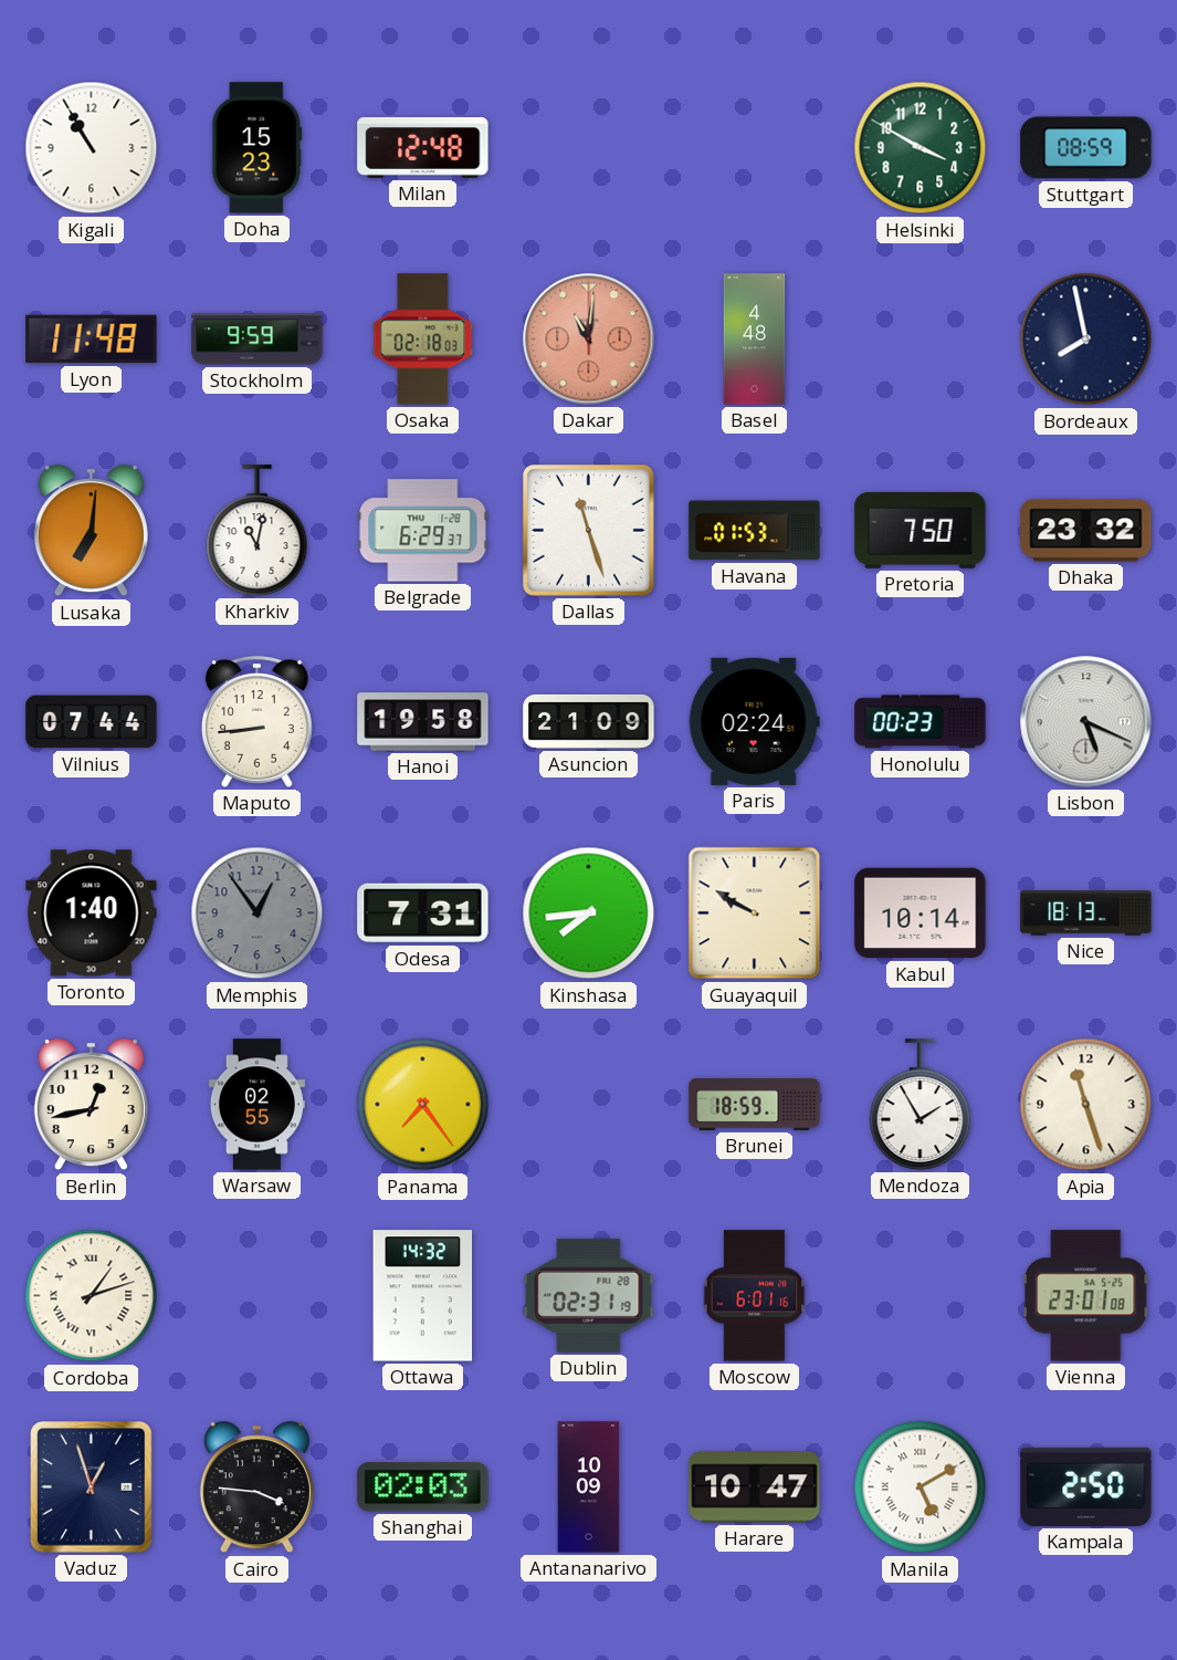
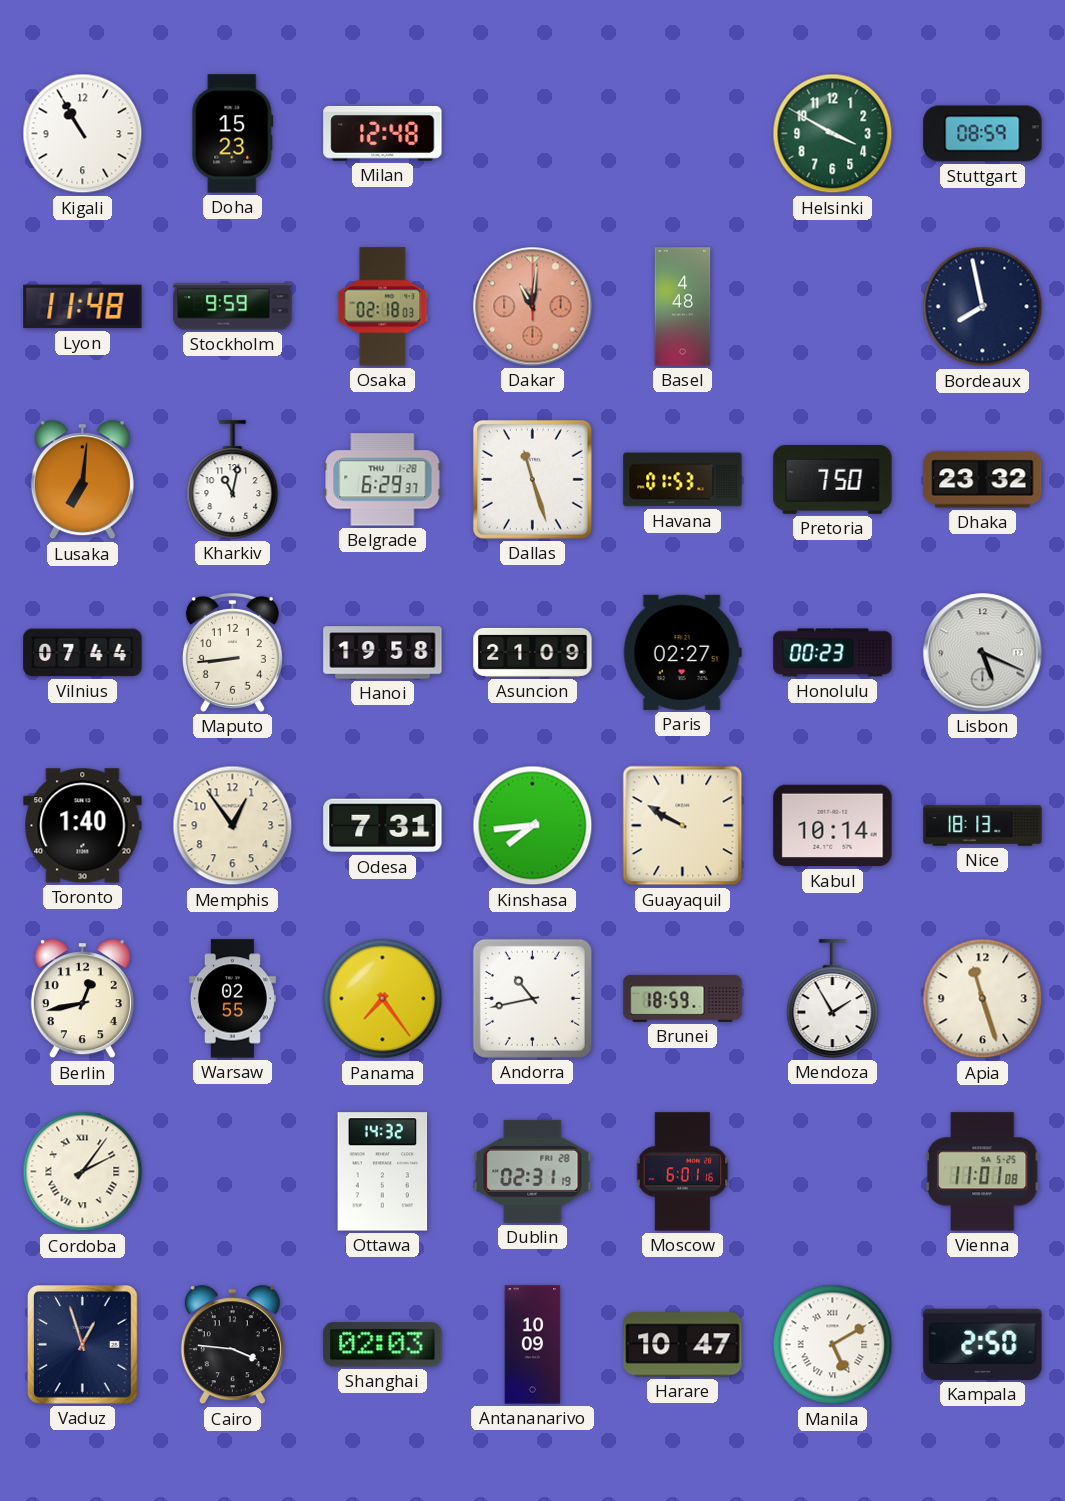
Paris: 02:24 -> 02:27
Memphis dial: grey -> cream
Andorra: none -> 10:43
Cordoba: 1:12 -> 2:06
Vienna: 23:01 -> 11:01
